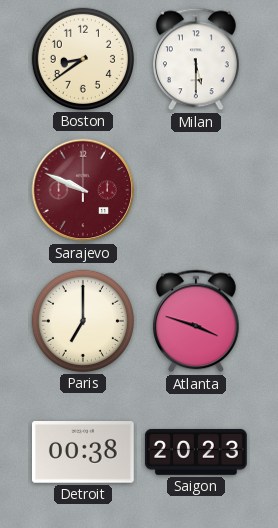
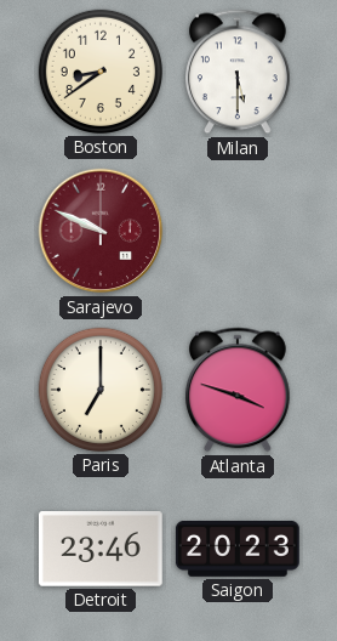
Detroit: 00:38 -> 23:46
